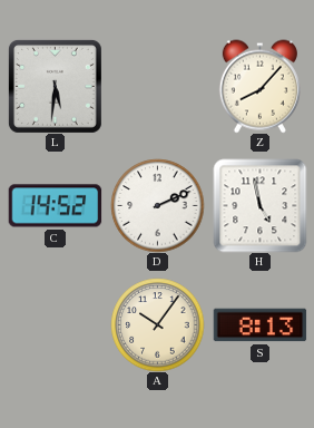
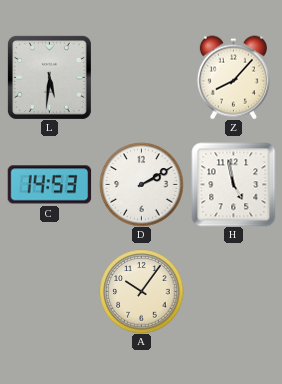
C: 14:52 -> 14:53
D: 2:11 -> 2:10
S: 8:13 -> none
